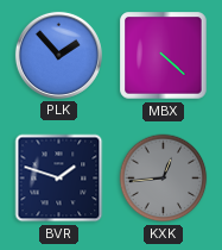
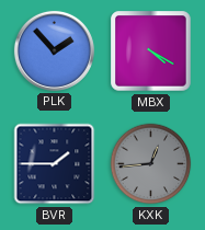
MBX: 4:22 -> 4:20
BVR: 1:48 -> 1:45
